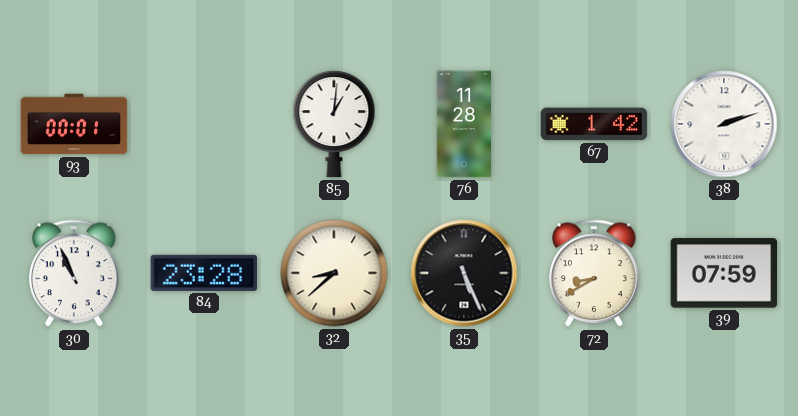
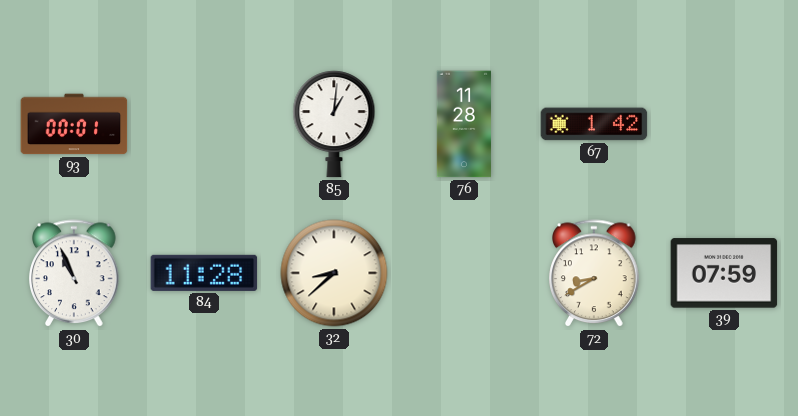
38: 2:12 -> none
84: 23:28 -> 11:28
35: 5:26 -> none
